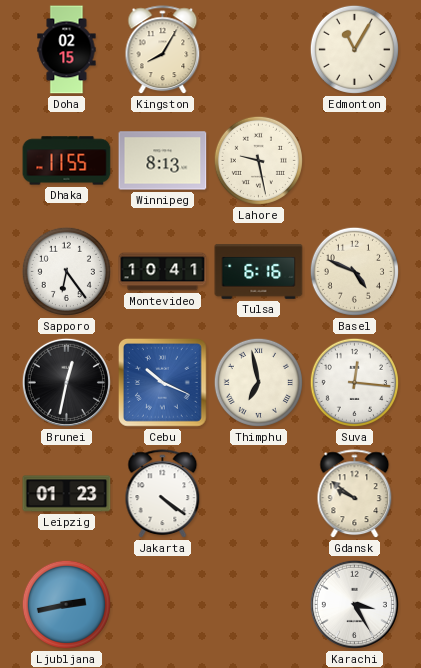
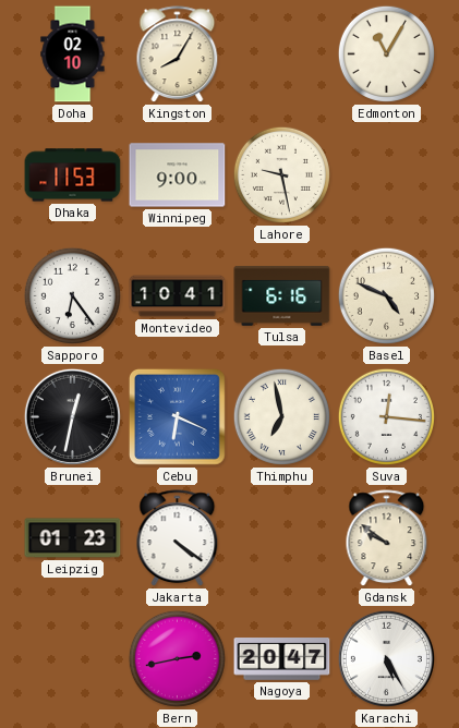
Doha: 02:15 -> 02:10
Dhaka: 11:55 -> 11:53
Winnipeg: 8:13 -> 9:00
Cebu: 10:19 -> 6:19
Ljubljana: 2:43 -> none
Bern: none -> 2:43
Nagoya: none -> 20:47
Karachi: 3:25 -> 5:25
